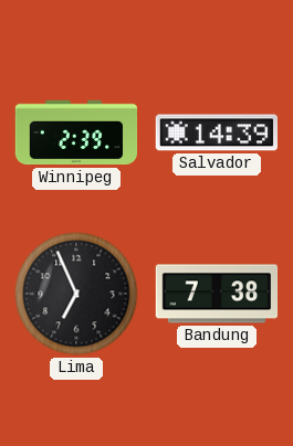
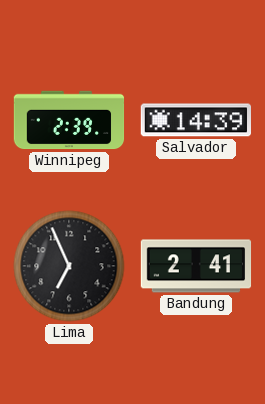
Bandung: 7:38 -> 2:41
